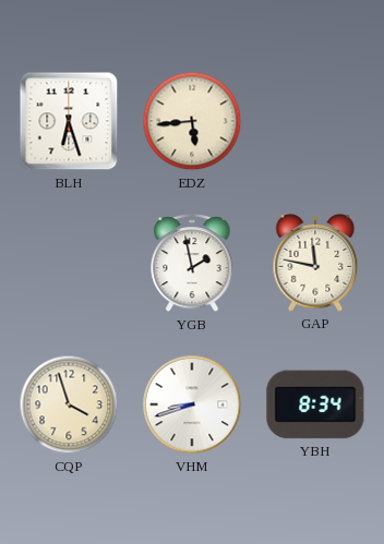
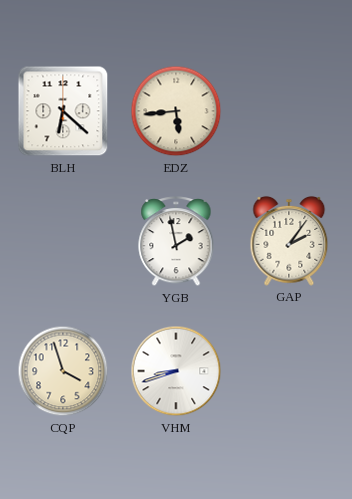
BLH: 6:27 -> 6:22
GAP: 11:47 -> 2:06
YBH: 8:34 -> none
